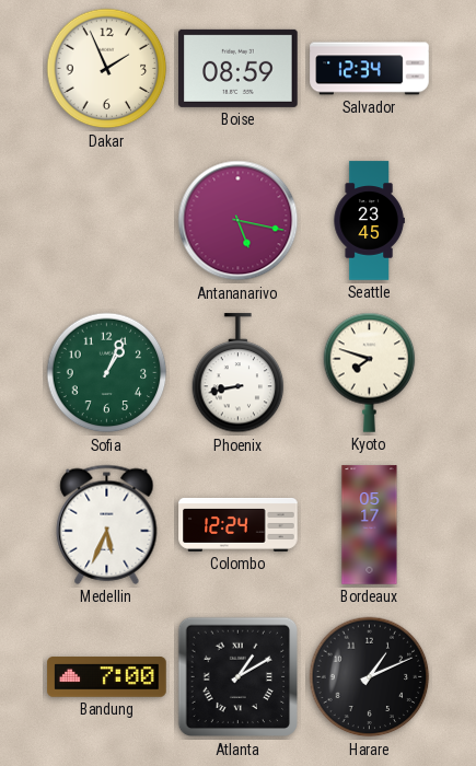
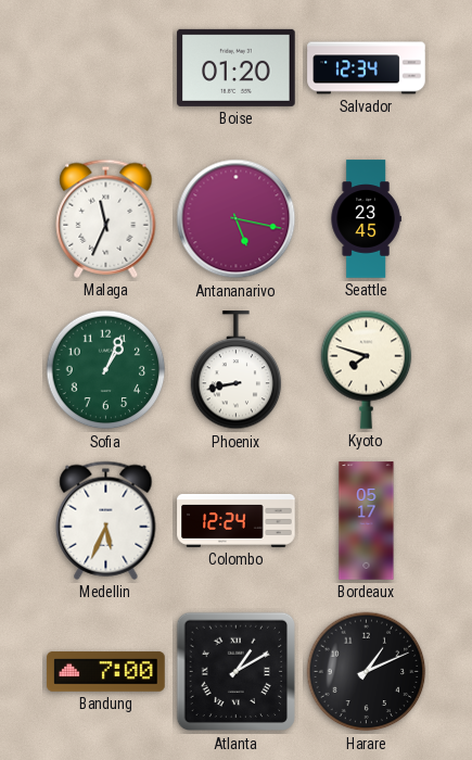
Dakar: 1:56 -> none
Boise: 08:59 -> 01:20
Malaga: none -> 11:34
